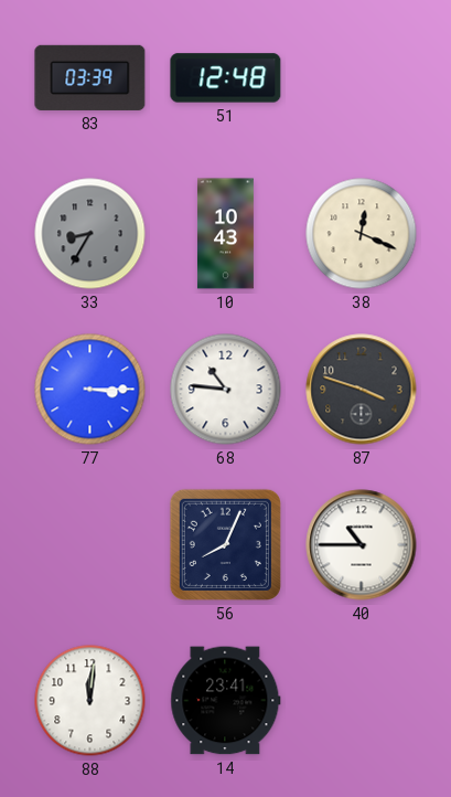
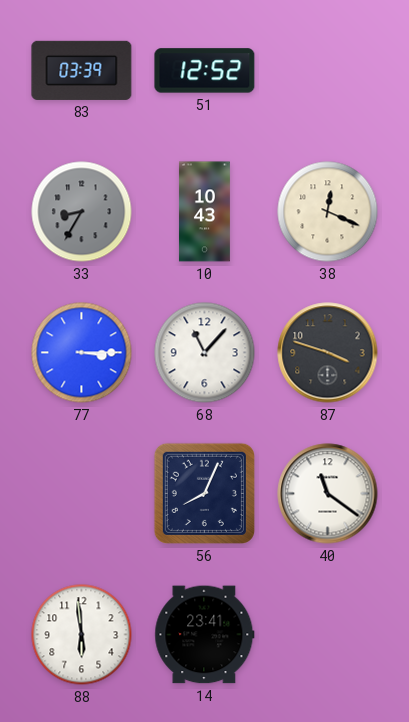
51: 12:48 -> 12:52
68: 10:46 -> 11:07
40: 10:45 -> 11:21
88: 12:01 -> 5:59
